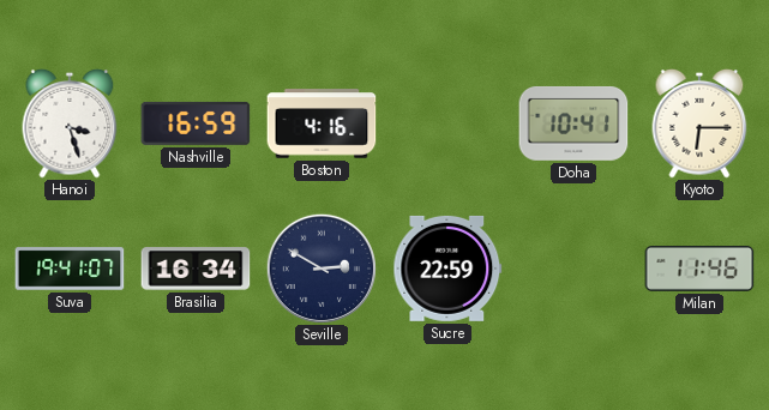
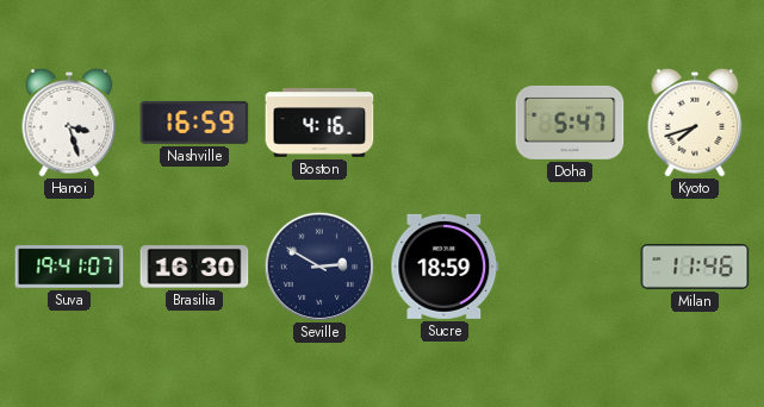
Doha: 10:41 -> 5:47
Kyoto: 6:15 -> 7:42
Brasilia: 16:34 -> 16:30
Sucre: 22:59 -> 18:59
